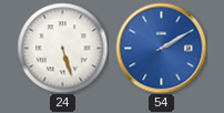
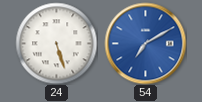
54: 2:10 -> 7:10
